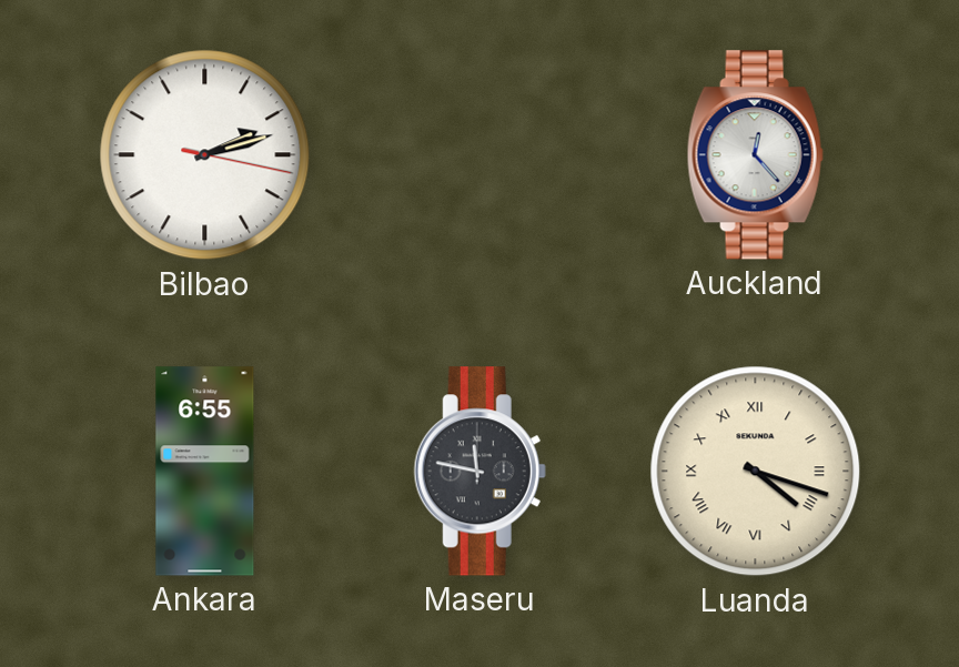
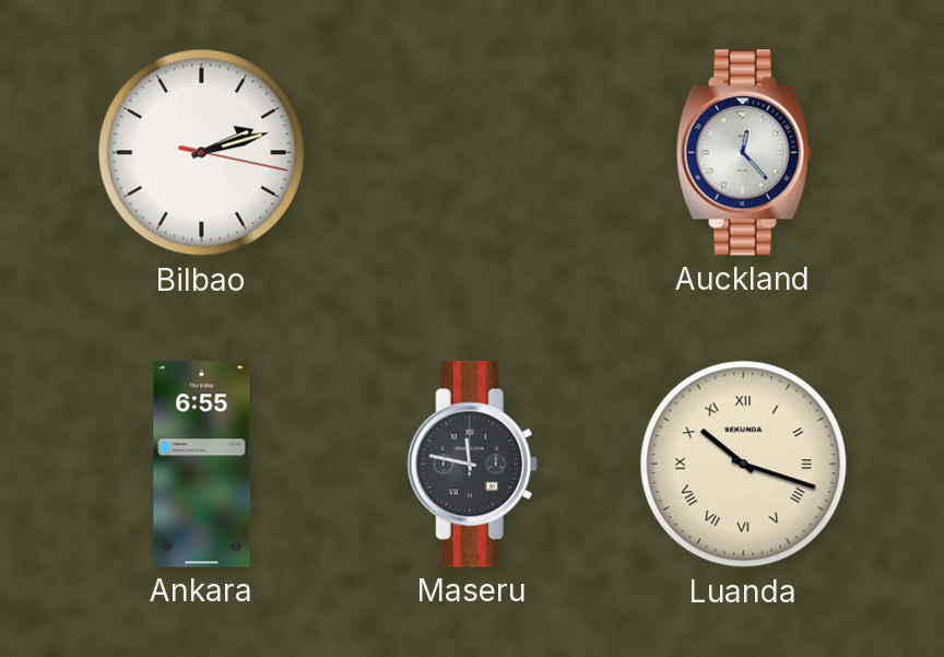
Luanda: 4:18 -> 10:18
